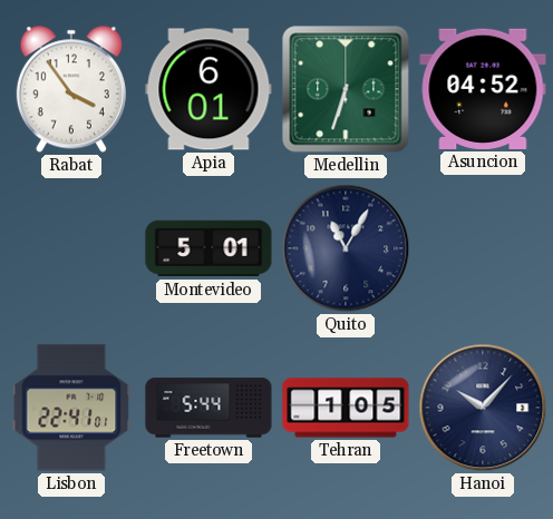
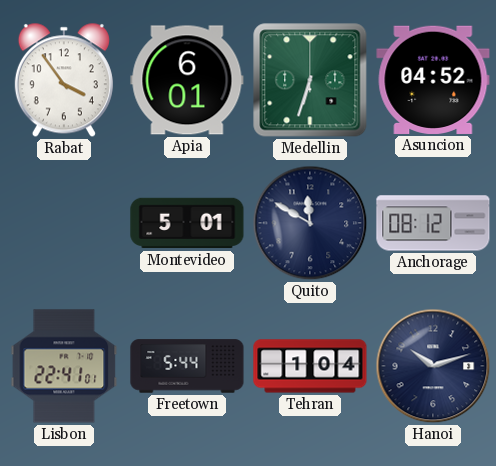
Quito: 11:05 -> 11:50
Anchorage: none -> 08:12
Tehran: 1:05 -> 1:04
Hanoi: 10:07 -> 10:12
